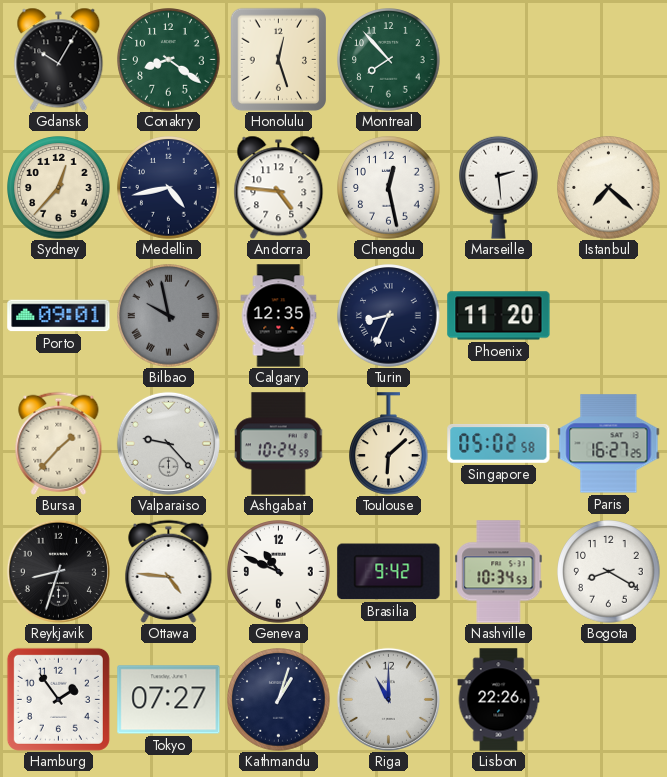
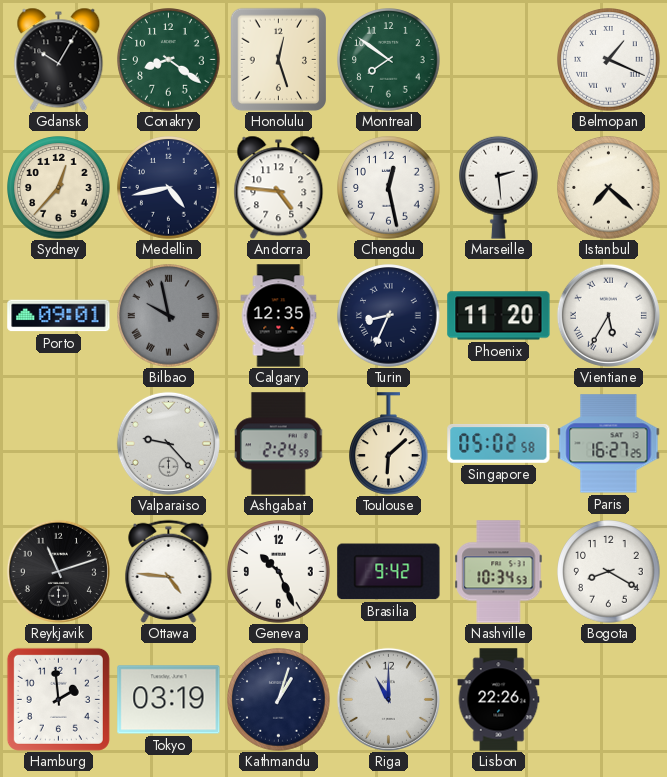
Montreal: 7:53 -> 7:51
Belmopan: none -> 1:19
Vientiane: none -> 5:35
Bursa: 1:37 -> none
Ashgabat: 10:24 -> 2:24
Reykjavik: 8:33 -> 11:12
Geneva: 10:49 -> 10:26
Hamburg: 1:54 -> 1:59
Tokyo: 07:27 -> 03:19
